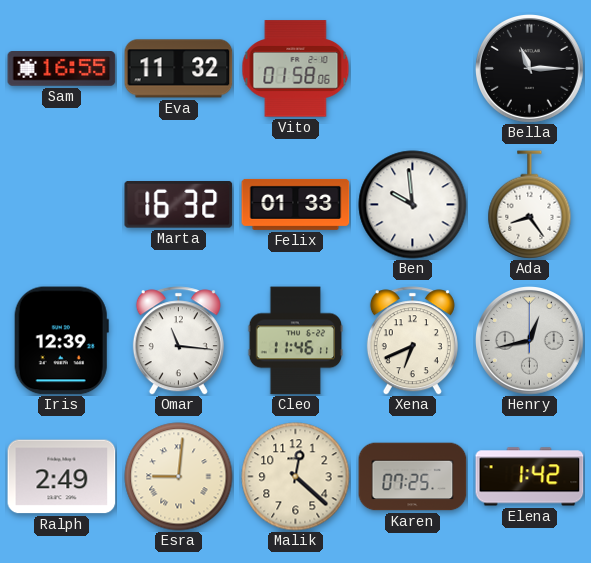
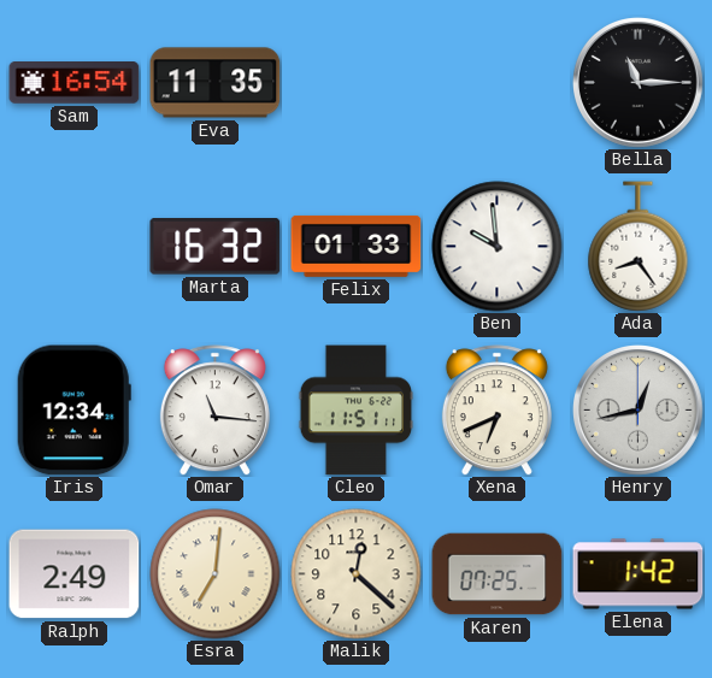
Sam: 16:55 -> 16:54
Eva: 11:32 -> 11:35
Vito: 01:58 -> none
Iris: 12:39 -> 12:34
Cleo: 11:46 -> 11:51
Esra: 9:01 -> 7:01
